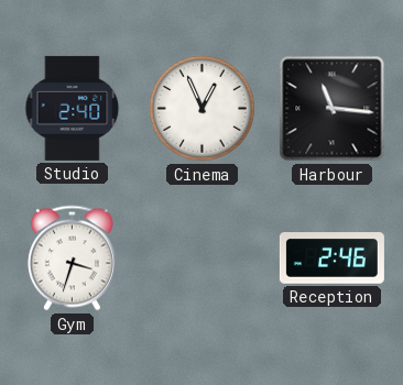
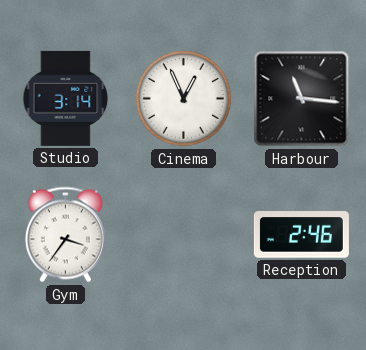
Studio: 2:40 -> 3:14
Gym: 3:33 -> 3:36
